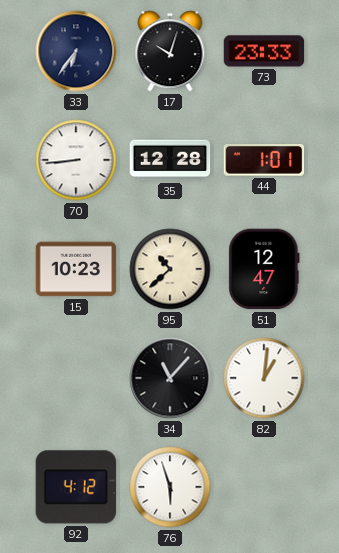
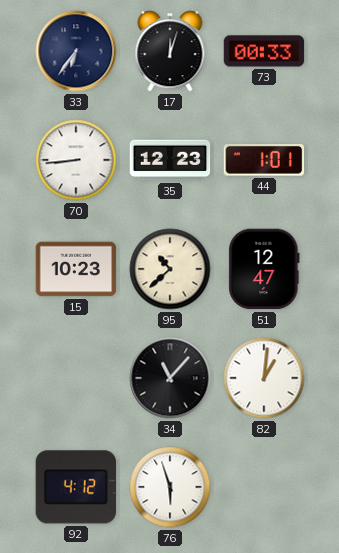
17: 10:03 -> 12:03
73: 23:33 -> 00:33
35: 12:28 -> 12:23
